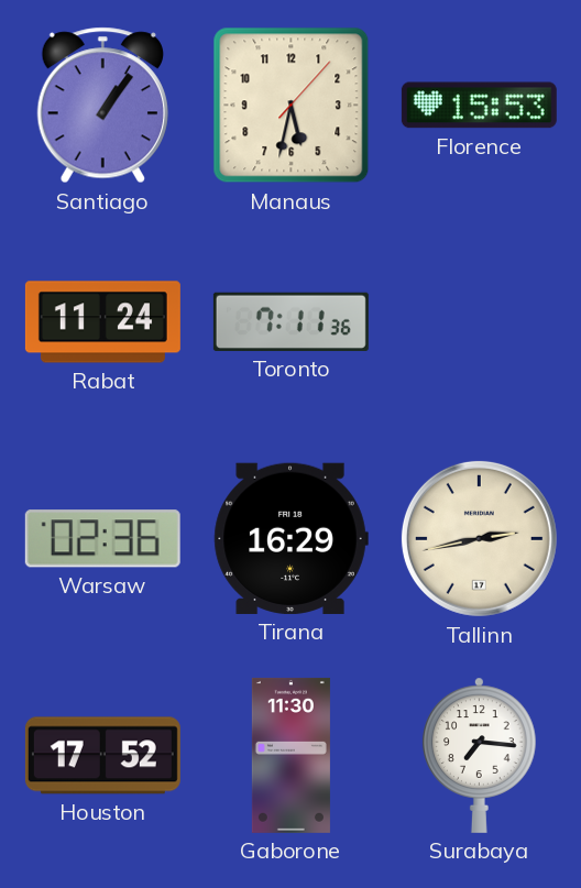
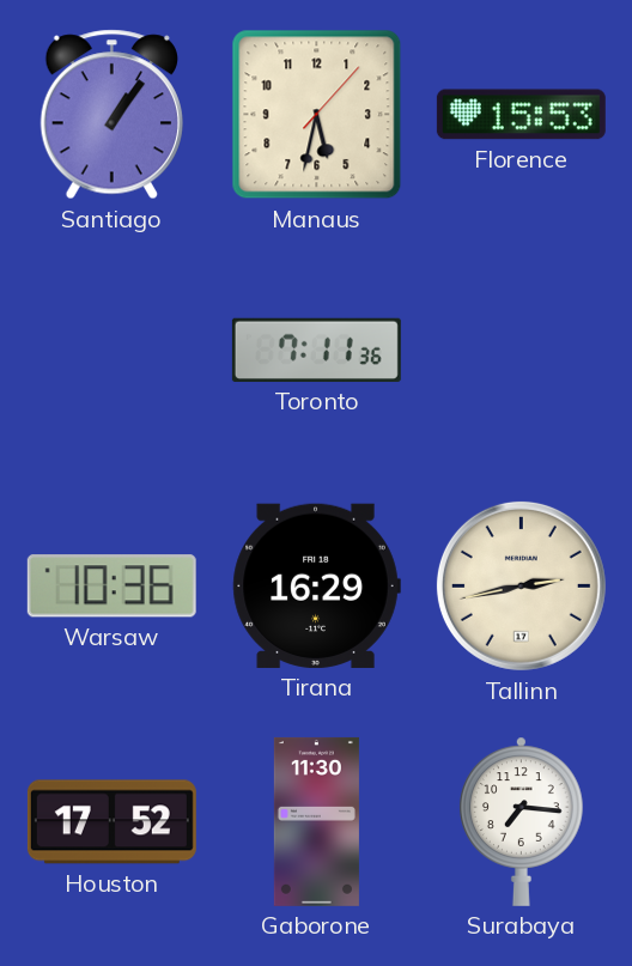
Rabat: 11:24 -> none
Warsaw: 02:36 -> 10:36
